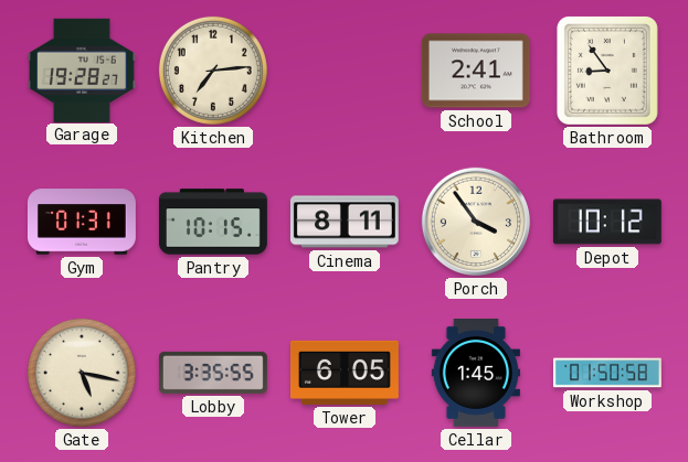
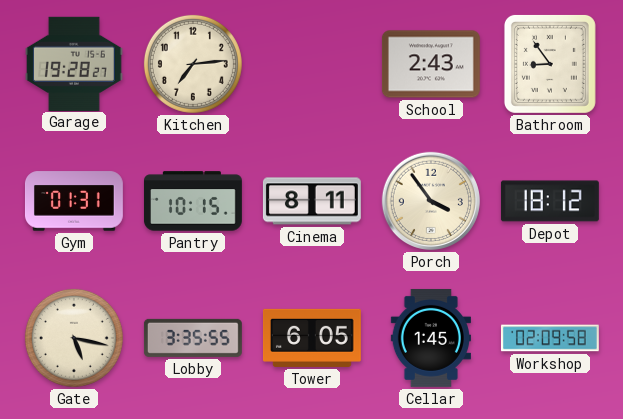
School: 2:41 -> 2:43
Depot: 10:12 -> 18:12
Workshop: 01:50 -> 02:09
